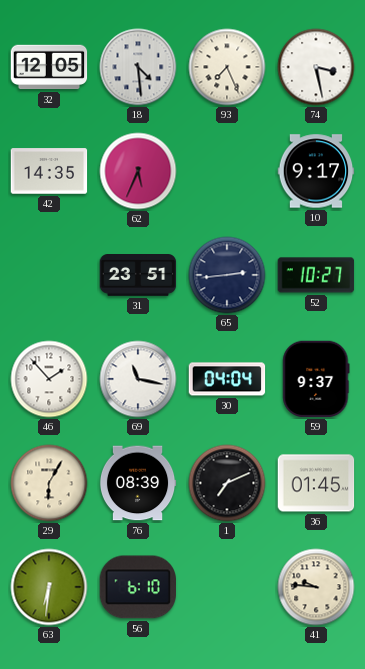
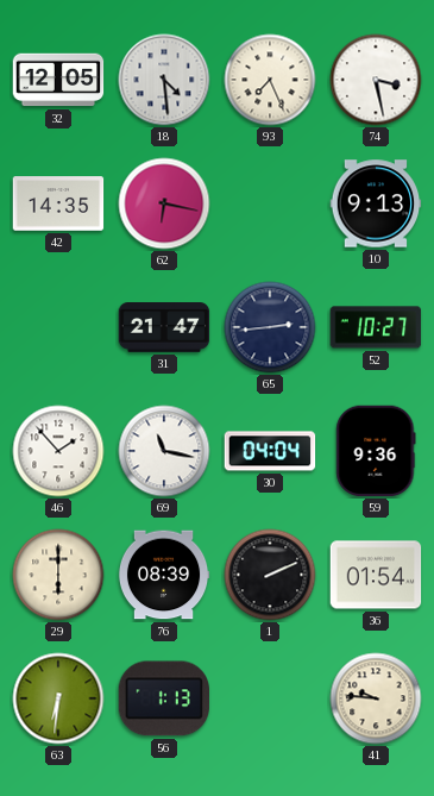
62: 5:34 -> 6:17
10: 9:17 -> 9:13
31: 23:51 -> 21:47
59: 9:37 -> 9:36
29: 6:05 -> 6:00
1: 7:11 -> 2:11
36: 01:45 -> 01:54
56: 6:10 -> 1:13
